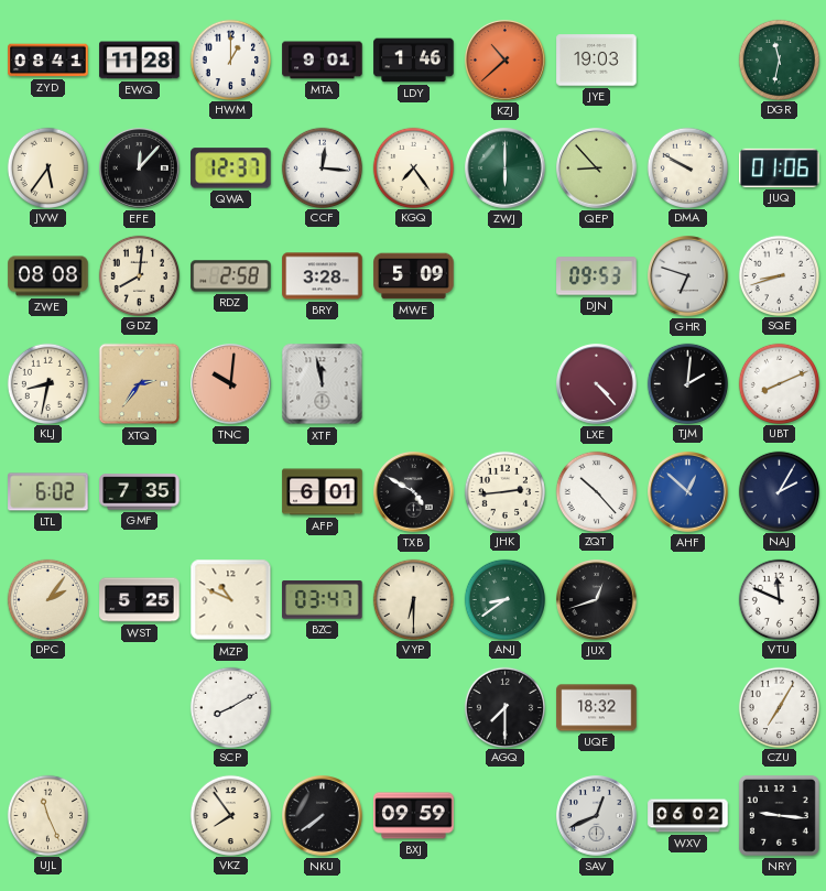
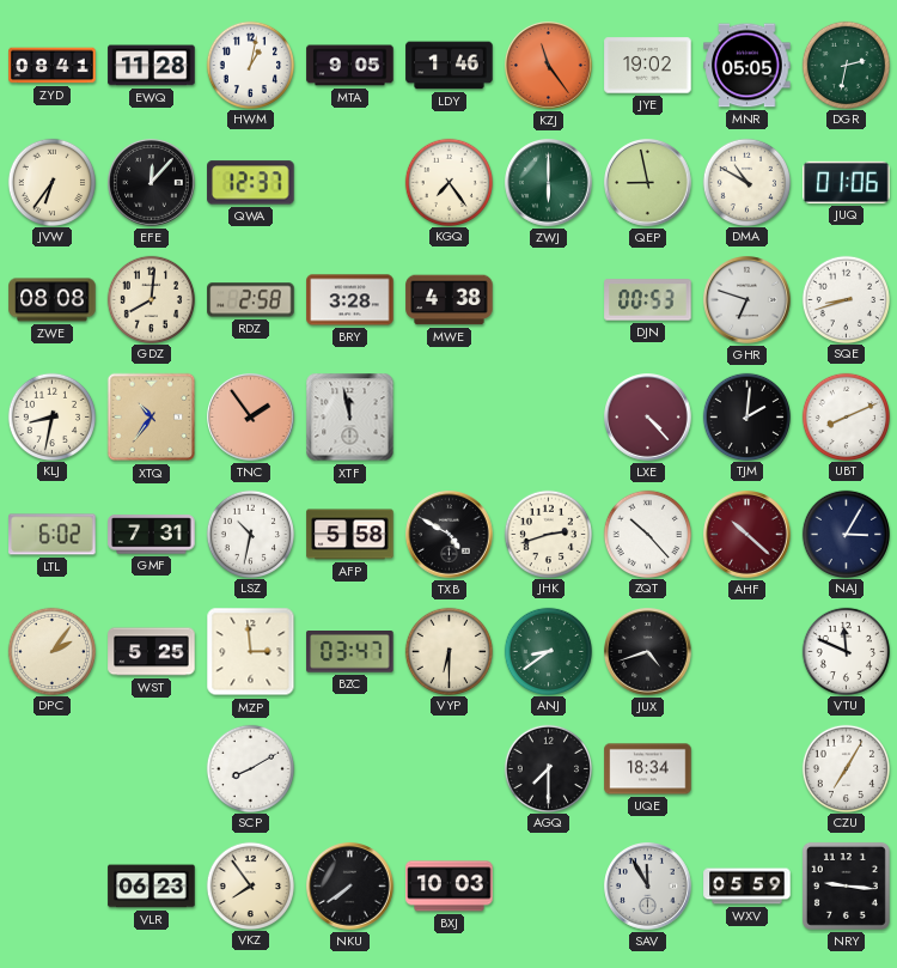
HWM: 1:00 -> 1:02
MTA: 9:01 -> 9:05
KZJ: 10:38 -> 11:24
JYE: 19:03 -> 19:02
MNR: none -> 05:05
DGR: 11:32 -> 2:32
JVW: 5:36 -> 6:36
CCF: 12:16 -> none
QEP: 8:53 -> 8:58
DMA: 9:50 -> 10:50
MWE: 5:09 -> 4:38
DJN: 09:53 -> 00:53
XTQ: 2:36 -> 10:36
TNC: 10:01 -> 1:54
GMF: 7:35 -> 7:31
LSZ: none -> 10:32
AFP: 6:01 -> 5:58
JHK: 2:44 -> 2:42
AHF: 12:52 -> 10:22
AHF dial: blue -> burgundy
NAJ: 2:05 -> 3:05
MZP: 10:49 -> 2:59
JUX: 12:42 -> 4:42
UQE: 18:32 -> 18:34
UJL: 11:26 -> none
VLR: none -> 06:23
BXJ: 09:59 -> 10:03
SAV: 12:41 -> 11:55
WXV: 06:02 -> 05:59
